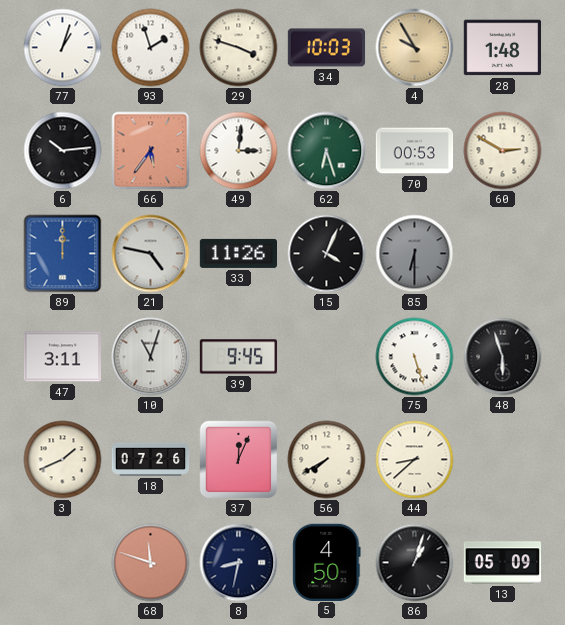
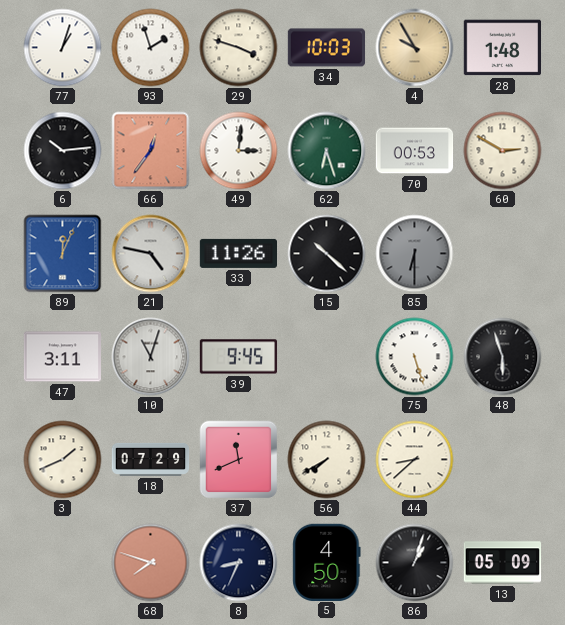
66: 5:36 -> 12:36
89: 12:00 -> 12:04
15: 4:04 -> 10:22
18: 07:26 -> 07:29
37: 12:04 -> 11:41
68: 11:48 -> 7:48
8: 8:32 -> 8:34
